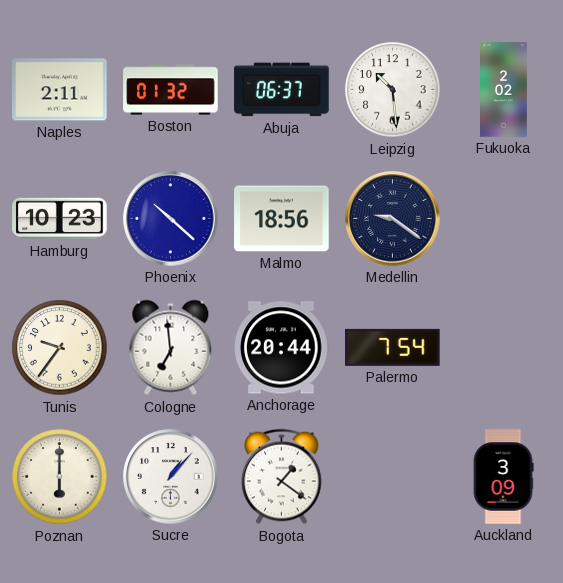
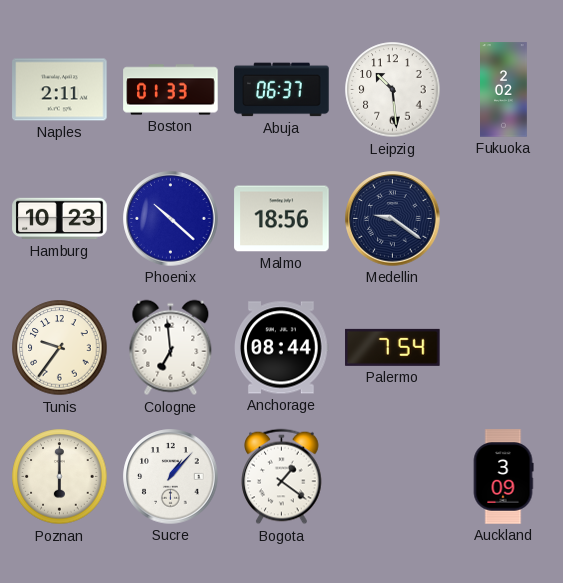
Boston: 01:32 -> 01:33
Anchorage: 20:44 -> 08:44
